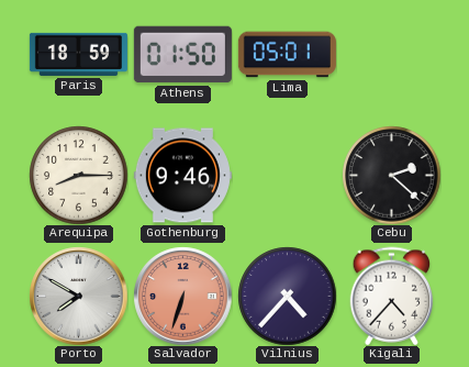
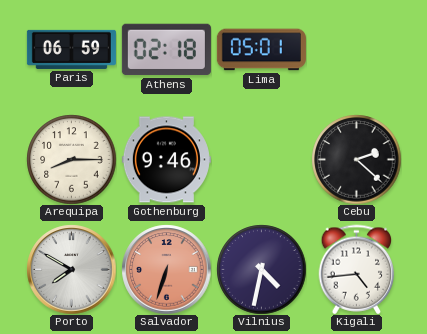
Paris: 18:59 -> 06:59
Athens: 01:50 -> 02:18
Vilnius: 4:37 -> 4:32
Kigali: 4:37 -> 4:44
